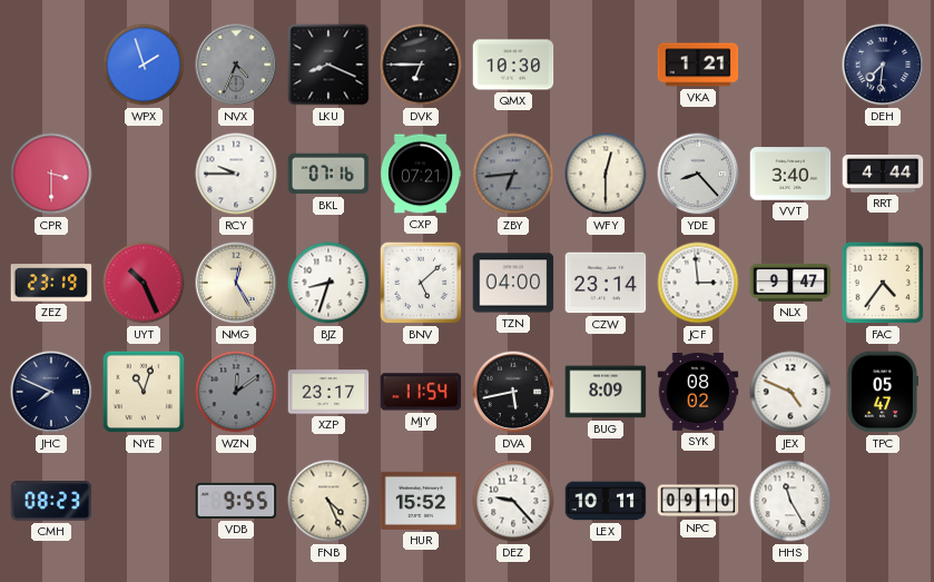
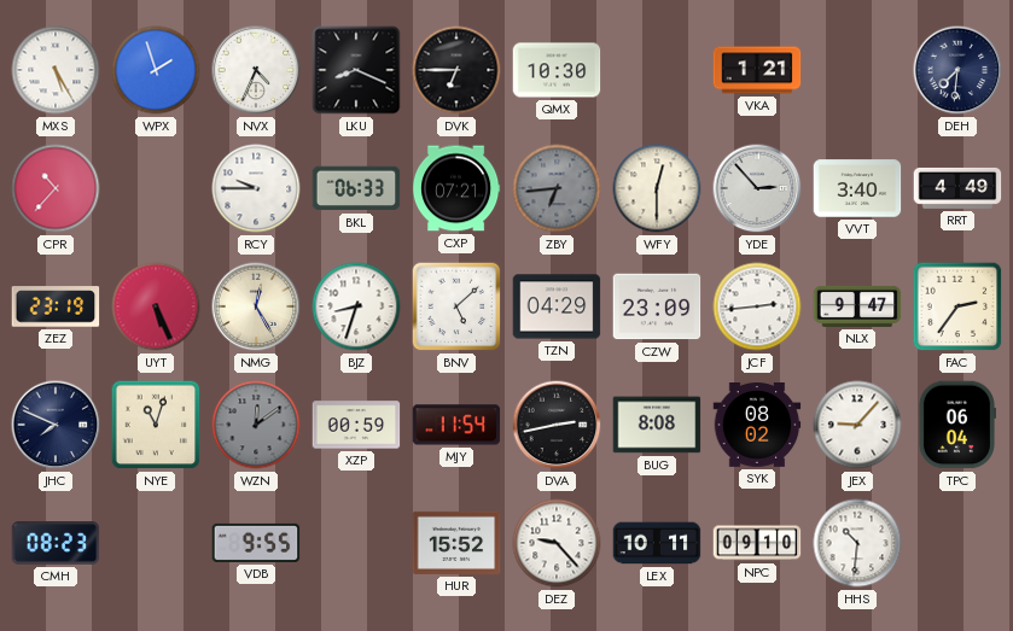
MXS: none -> 5:25
NVX dial: grey -> white
CPR: 3:30 -> 10:37
BKL: 07:16 -> 06:33
YDE: 8:23 -> 2:53
RRT: 4:44 -> 4:49
UYT: 10:26 -> 5:26
TZN: 04:00 -> 04:29
CZW: 23:14 -> 23:09
JCF: 2:59 -> 2:44
FAC: 4:36 -> 2:36
XZP: 23:17 -> 00:59
DVA: 5:43 -> 2:43
BUG: 8:09 -> 8:08
JEX: 4:49 -> 9:07
TPC: 05:47 -> 06:04
FNB: 4:26 -> none
HHS: 11:25 -> 10:31
